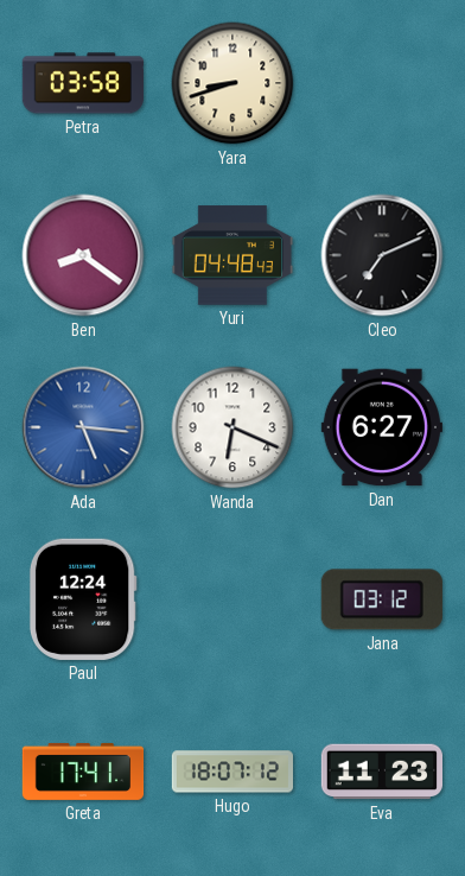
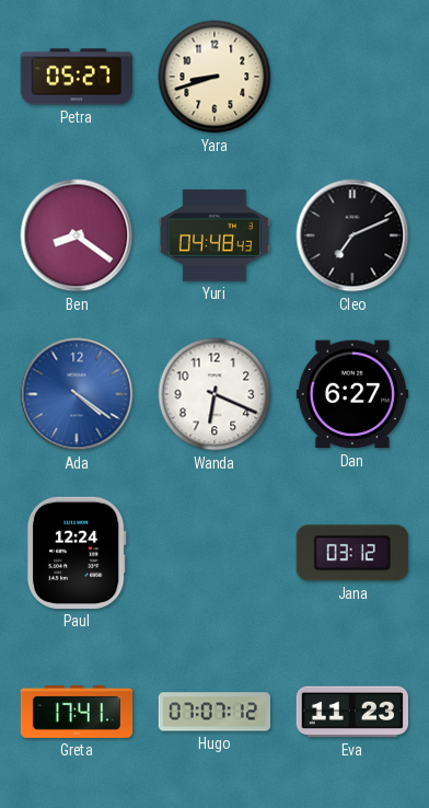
Petra: 03:58 -> 05:27
Ada: 5:16 -> 4:21
Hugo: 18:07 -> 07:07
